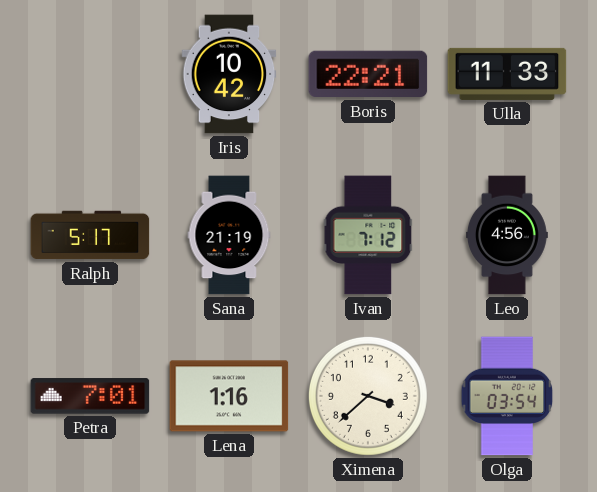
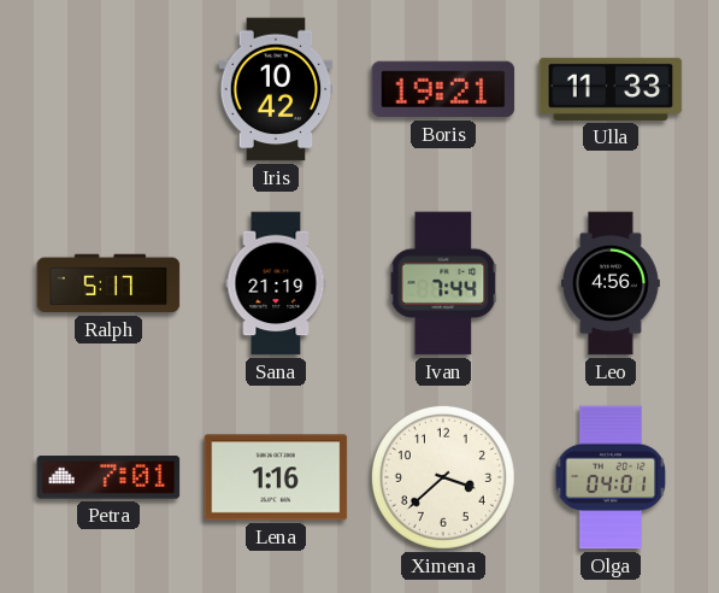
Boris: 22:21 -> 19:21
Ivan: 7:12 -> 7:44
Olga: 03:54 -> 04:01
